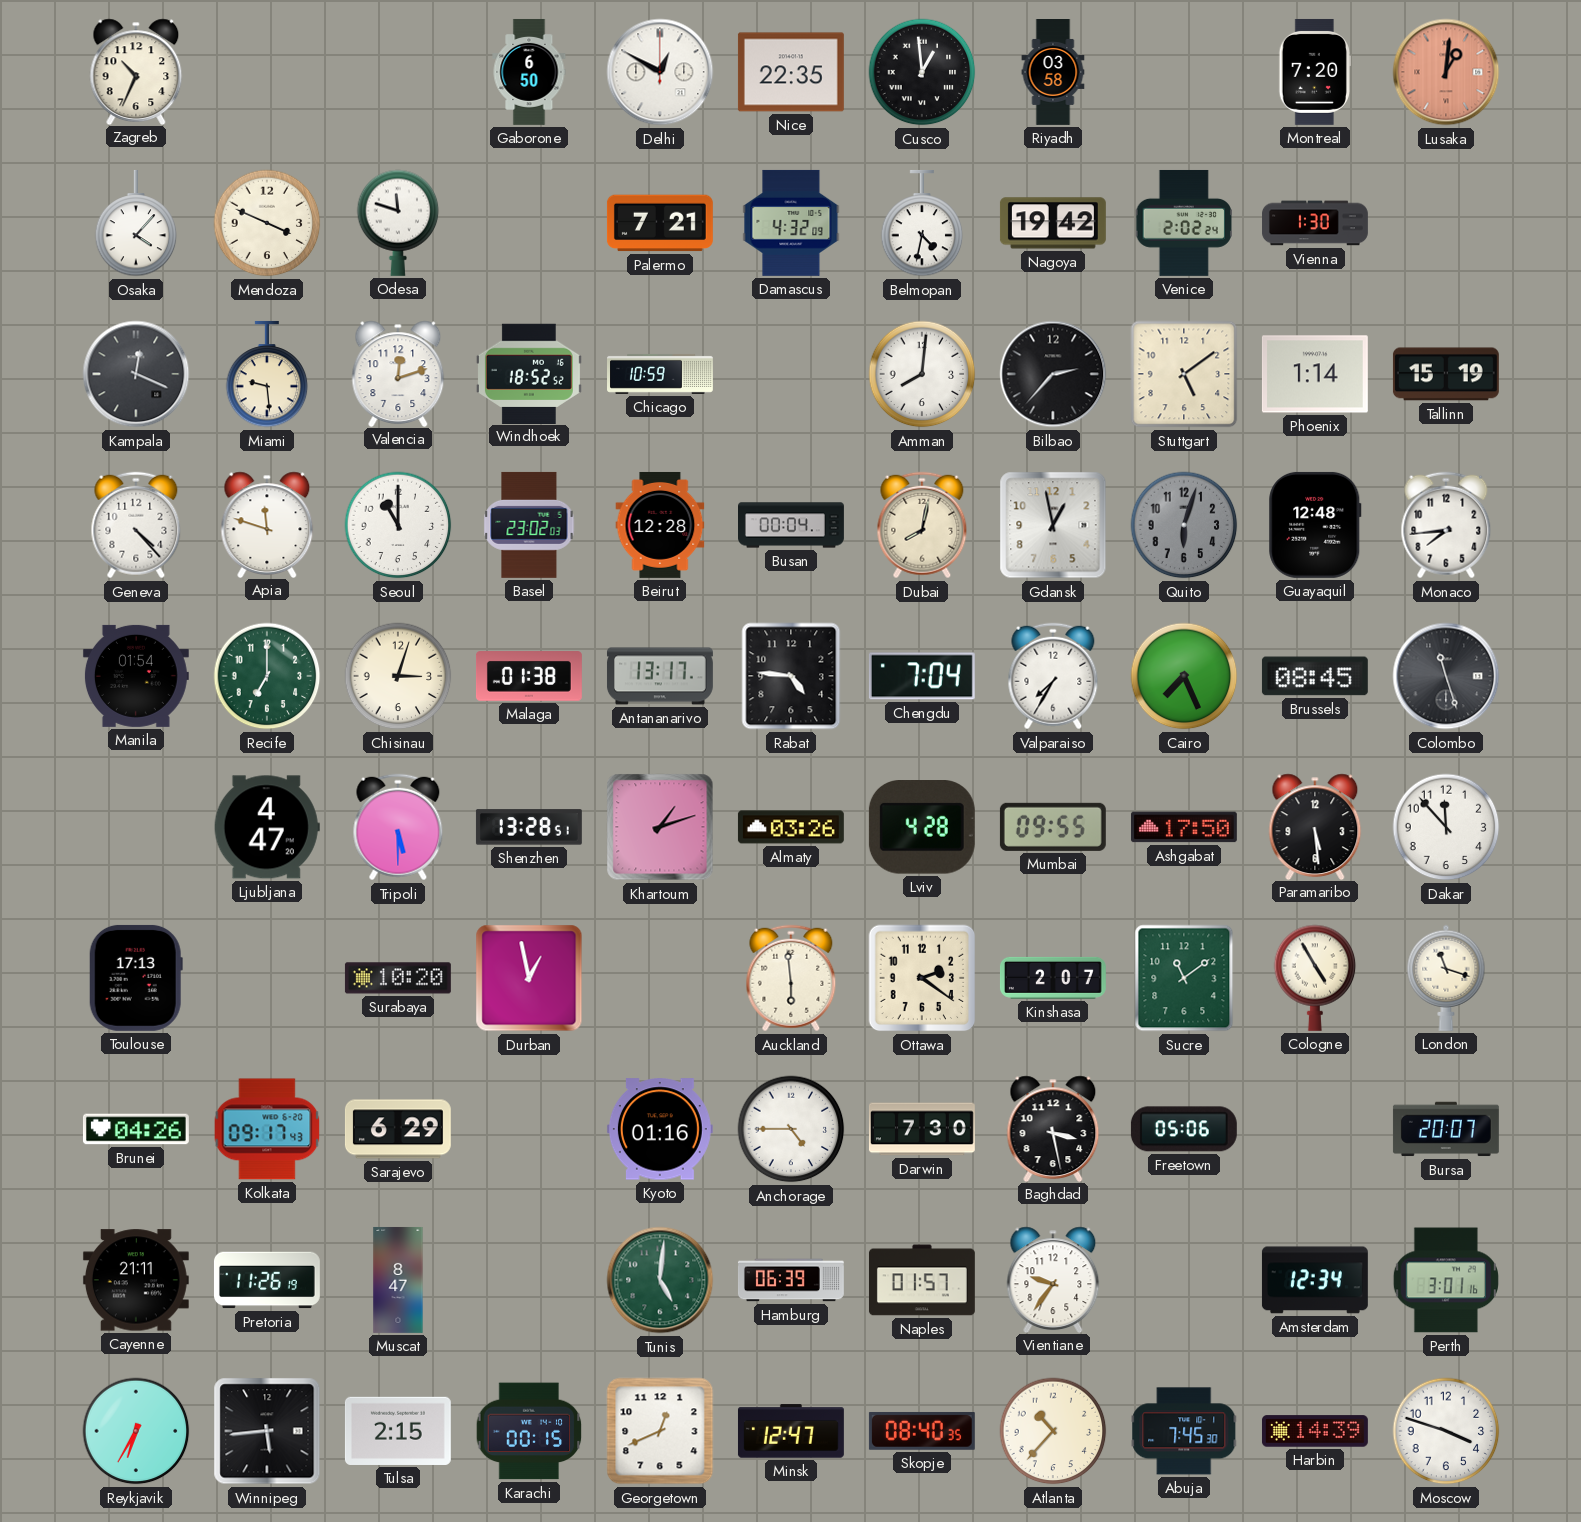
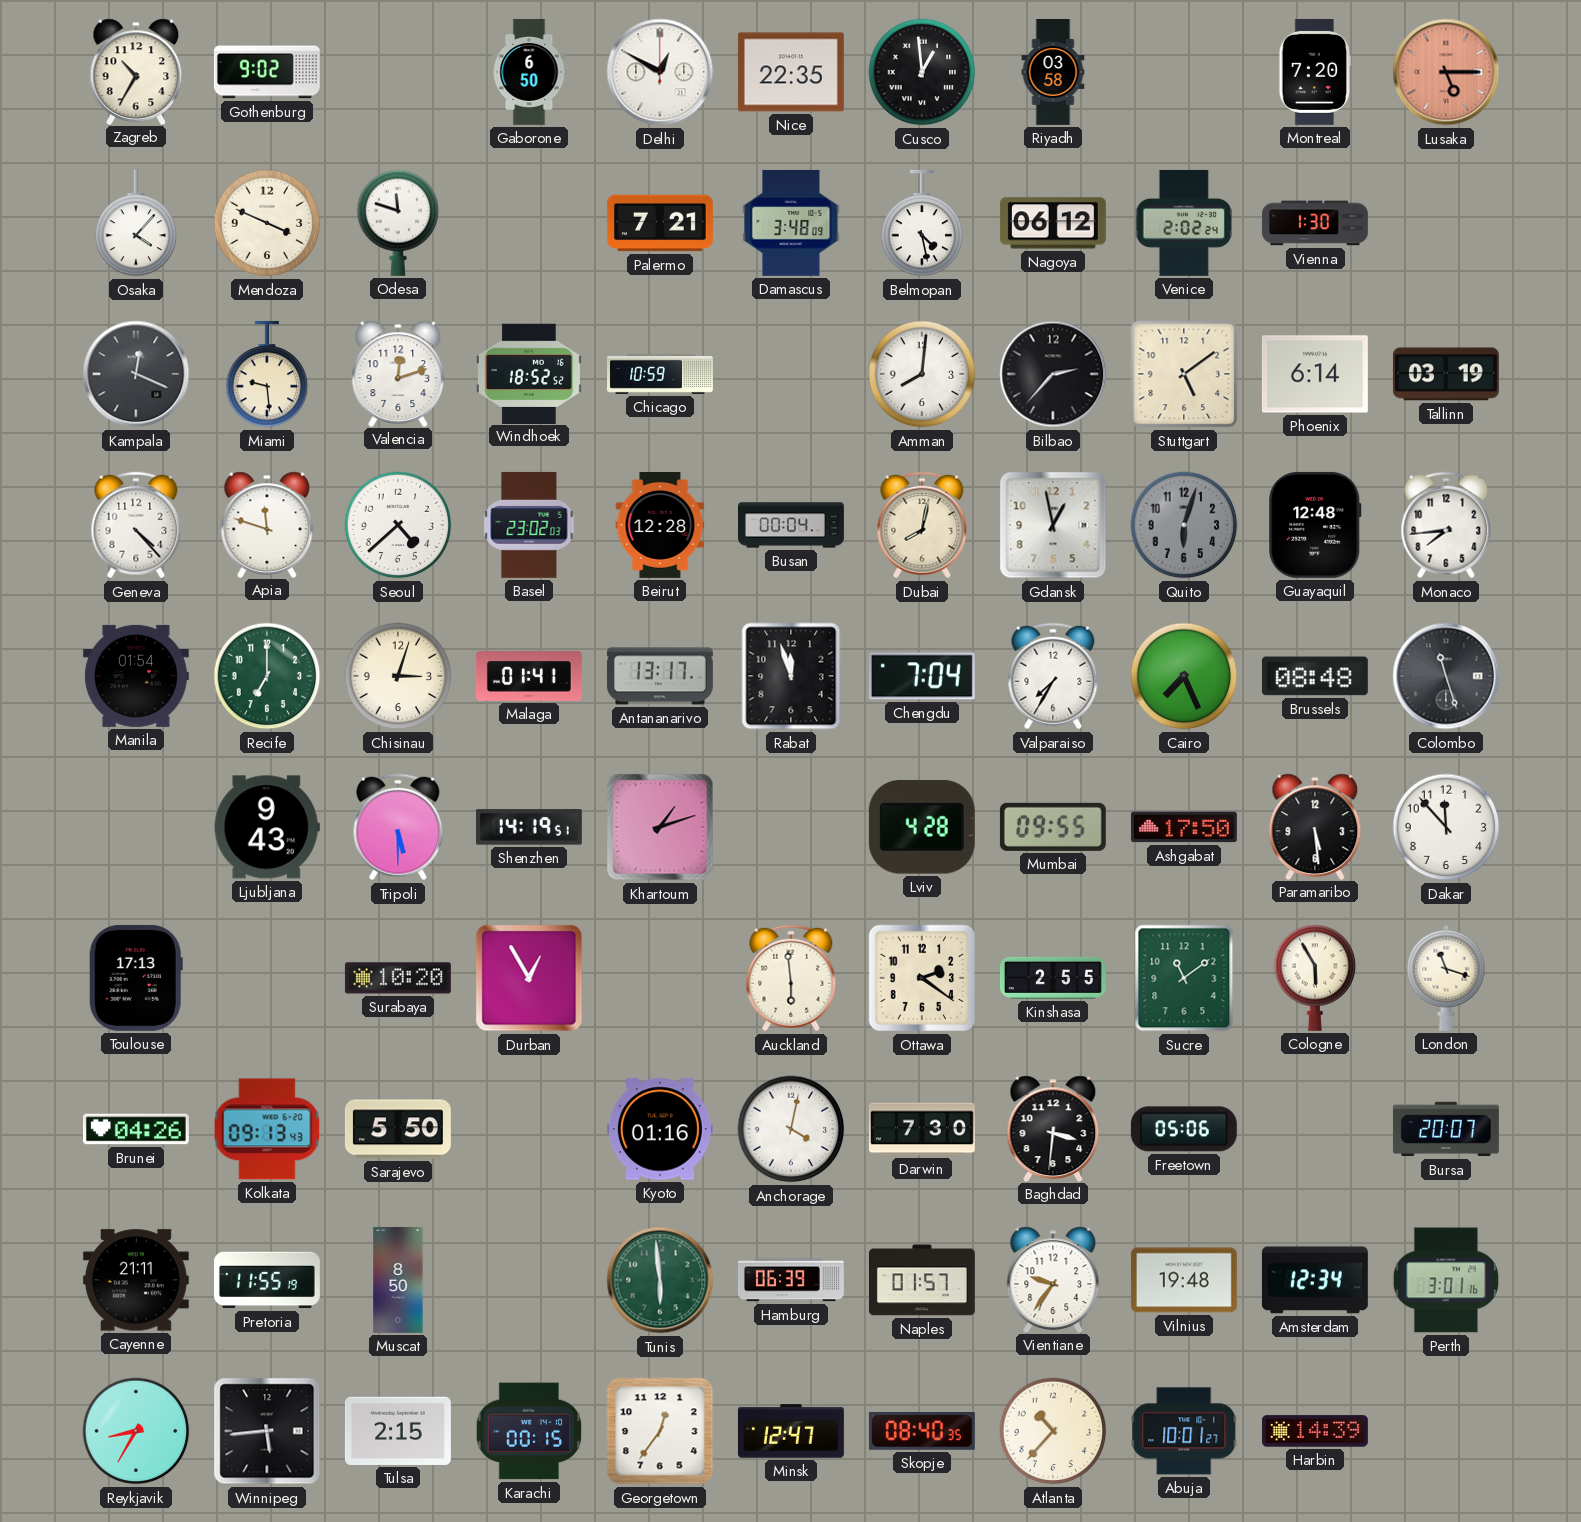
Zagreb: 10:34 -> 10:35
Gothenburg: none -> 9:02
Lusaka: 1:01 -> 5:15
Damascus: 4:32 -> 3:48
Belmopan: 4:32 -> 4:28
Nagoya: 19:42 -> 06:12
Phoenix: 1:14 -> 6:14
Tallinn: 15:19 -> 03:19
Seoul: 11:00 -> 4:38
Malaga: 01:38 -> 01:41
Rabat: 4:46 -> 11:57
Brussels: 08:45 -> 08:48
Ljubljana: 4:47 -> 9:43
Shenzhen: 13:28 -> 14:19
Almaty: 03:26 -> none
Durban: 12:58 -> 12:55
Kinshasa: 2:07 -> 2:55
Cologne: 4:55 -> 5:55
Kolkata: 09:17 -> 09:13
Sarajevo: 6:29 -> 5:50
Anchorage: 4:45 -> 4:02
Baghdad: 3:28 -> 3:31
Pretoria: 11:26 -> 11:55
Muscat: 8:47 -> 8:50
Tunis: 5:01 -> 5:59
Vilnius: none -> 19:48
Reykjavik: 6:35 -> 8:35
Georgetown: 12:41 -> 12:36
Abuja: 7:45 -> 10:01
Moscow: 3:48 -> none
